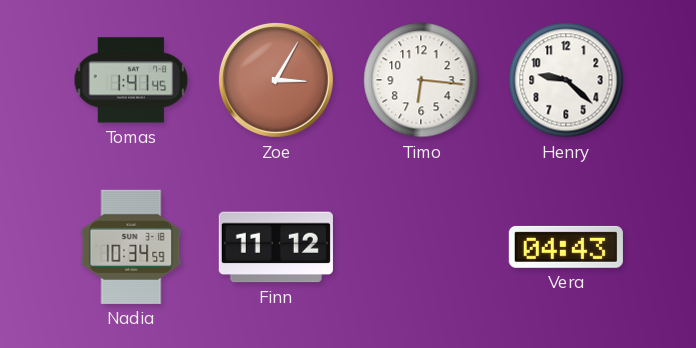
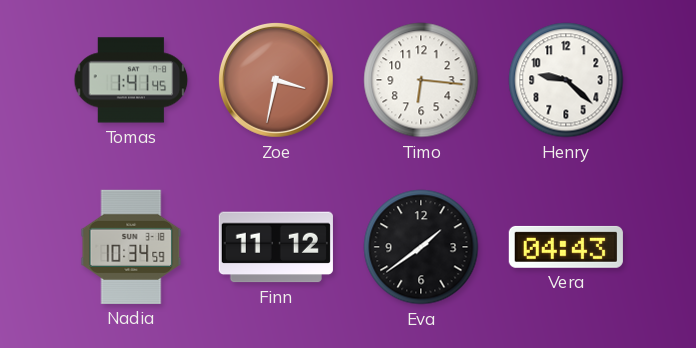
Zoe: 3:05 -> 3:32
Eva: none -> 1:39
